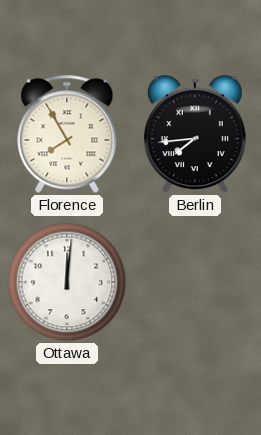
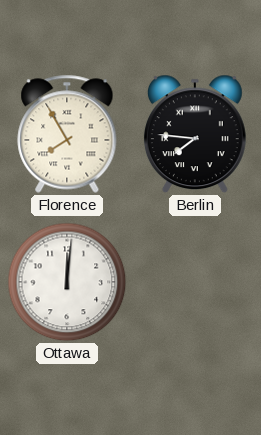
Berlin: 7:44 -> 7:46
